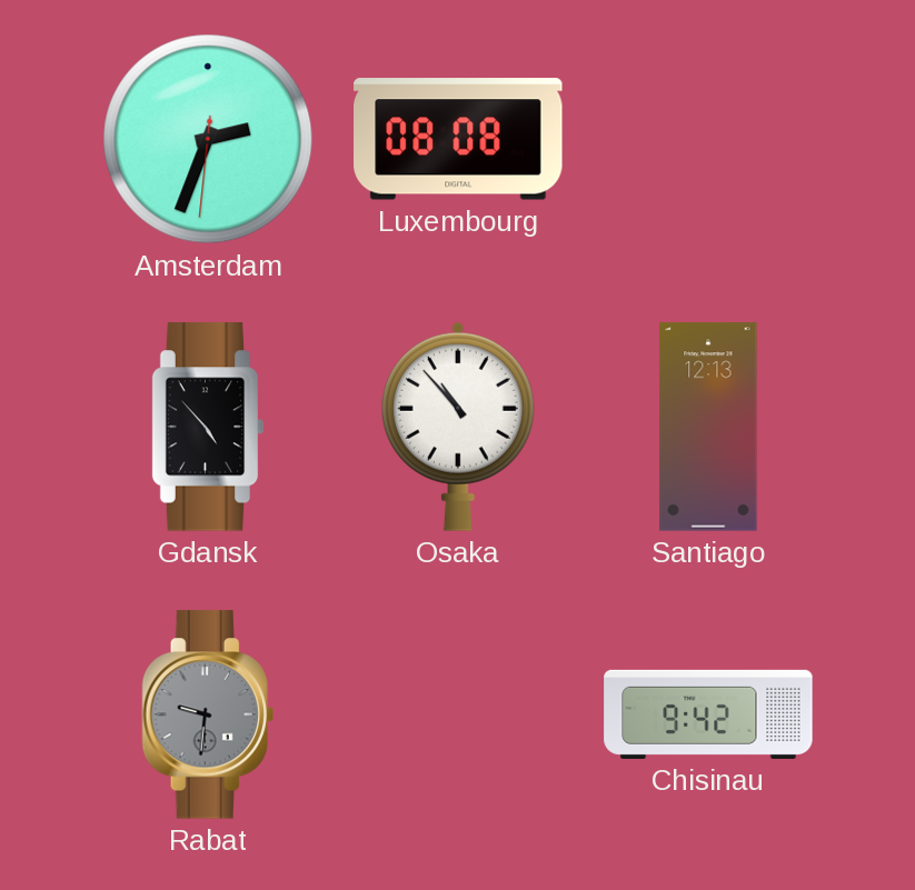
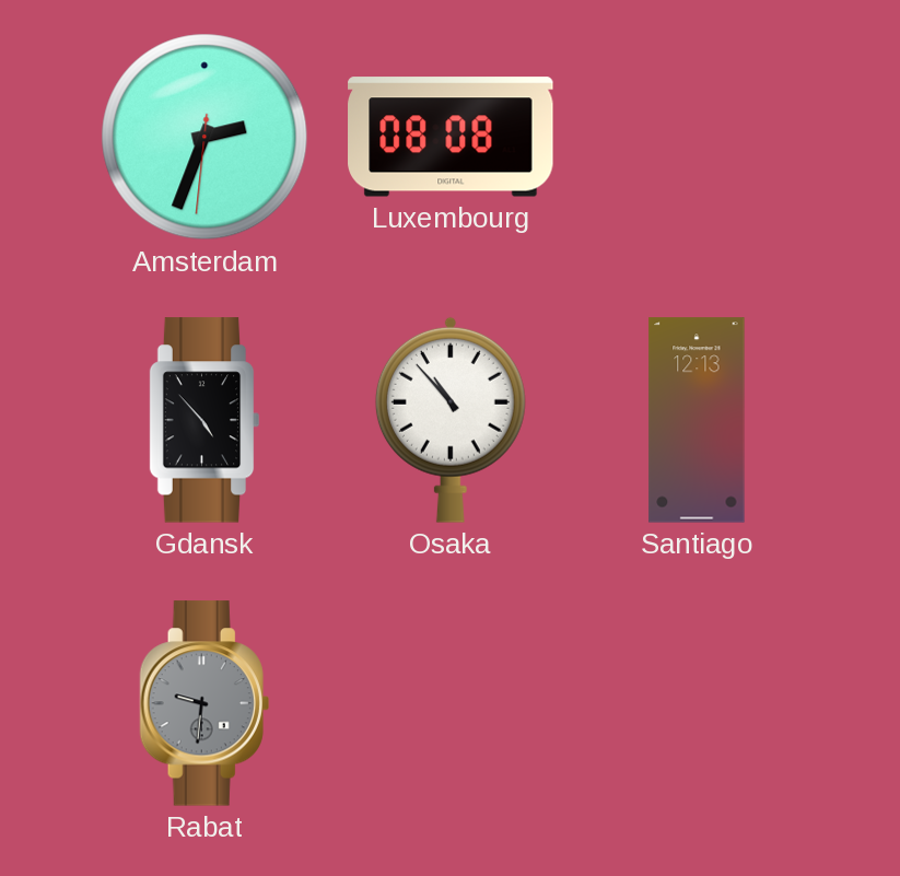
Chisinau: 9:42 -> none
